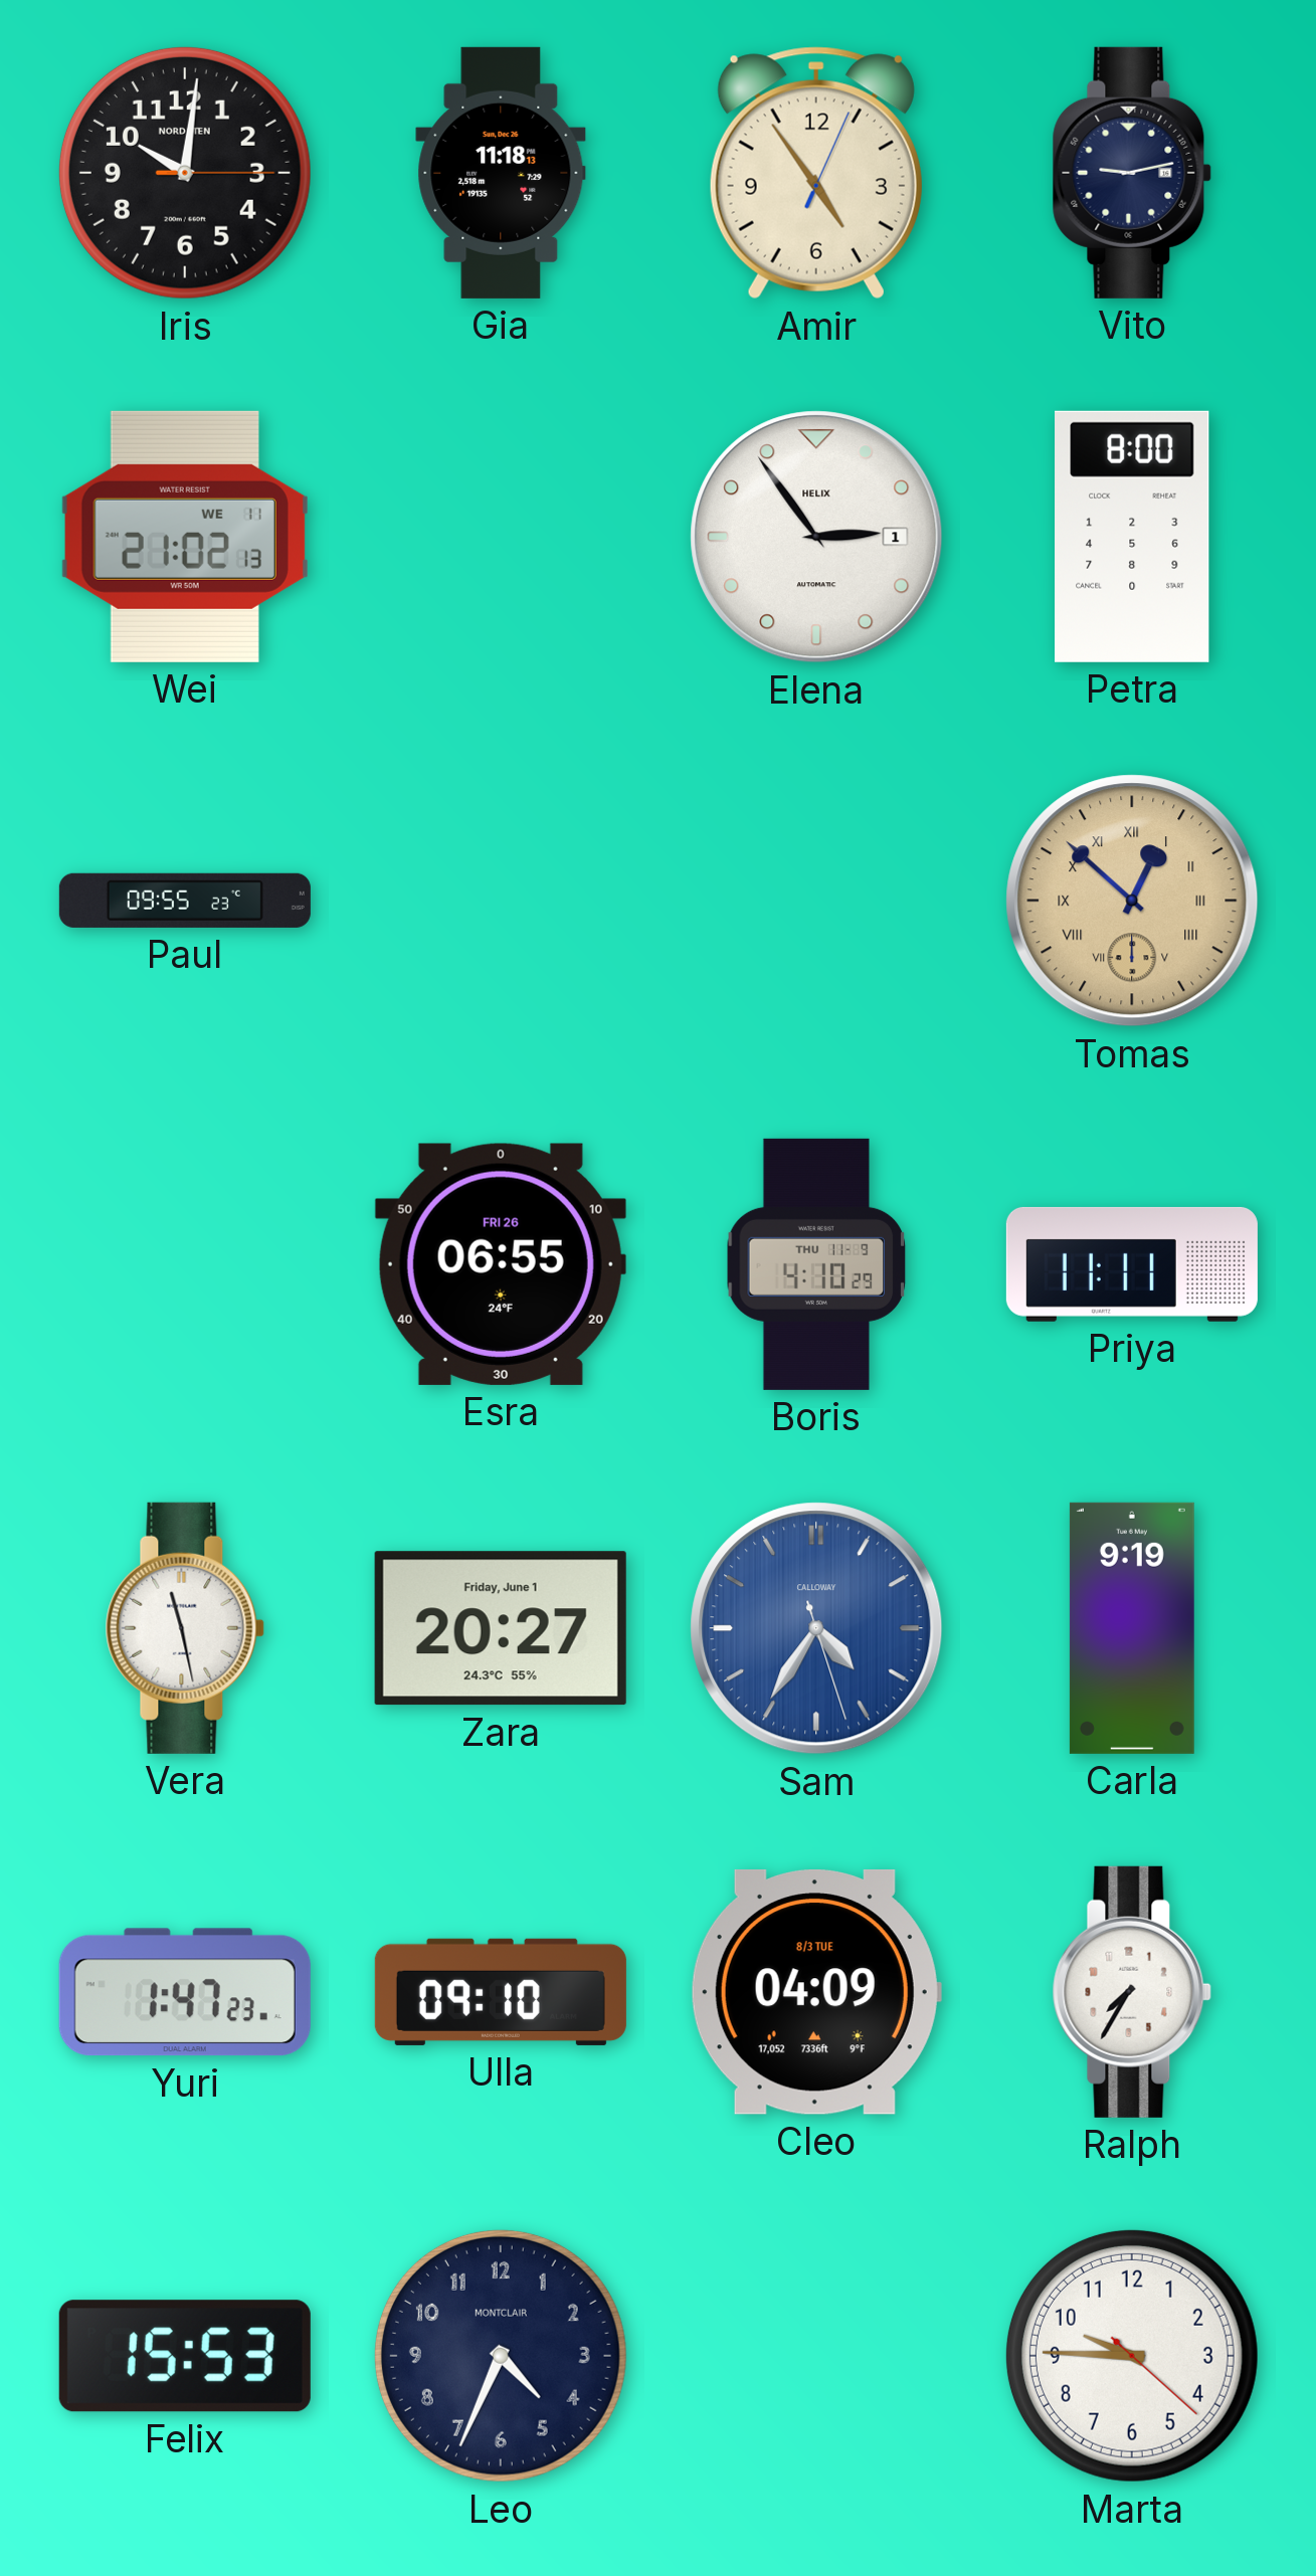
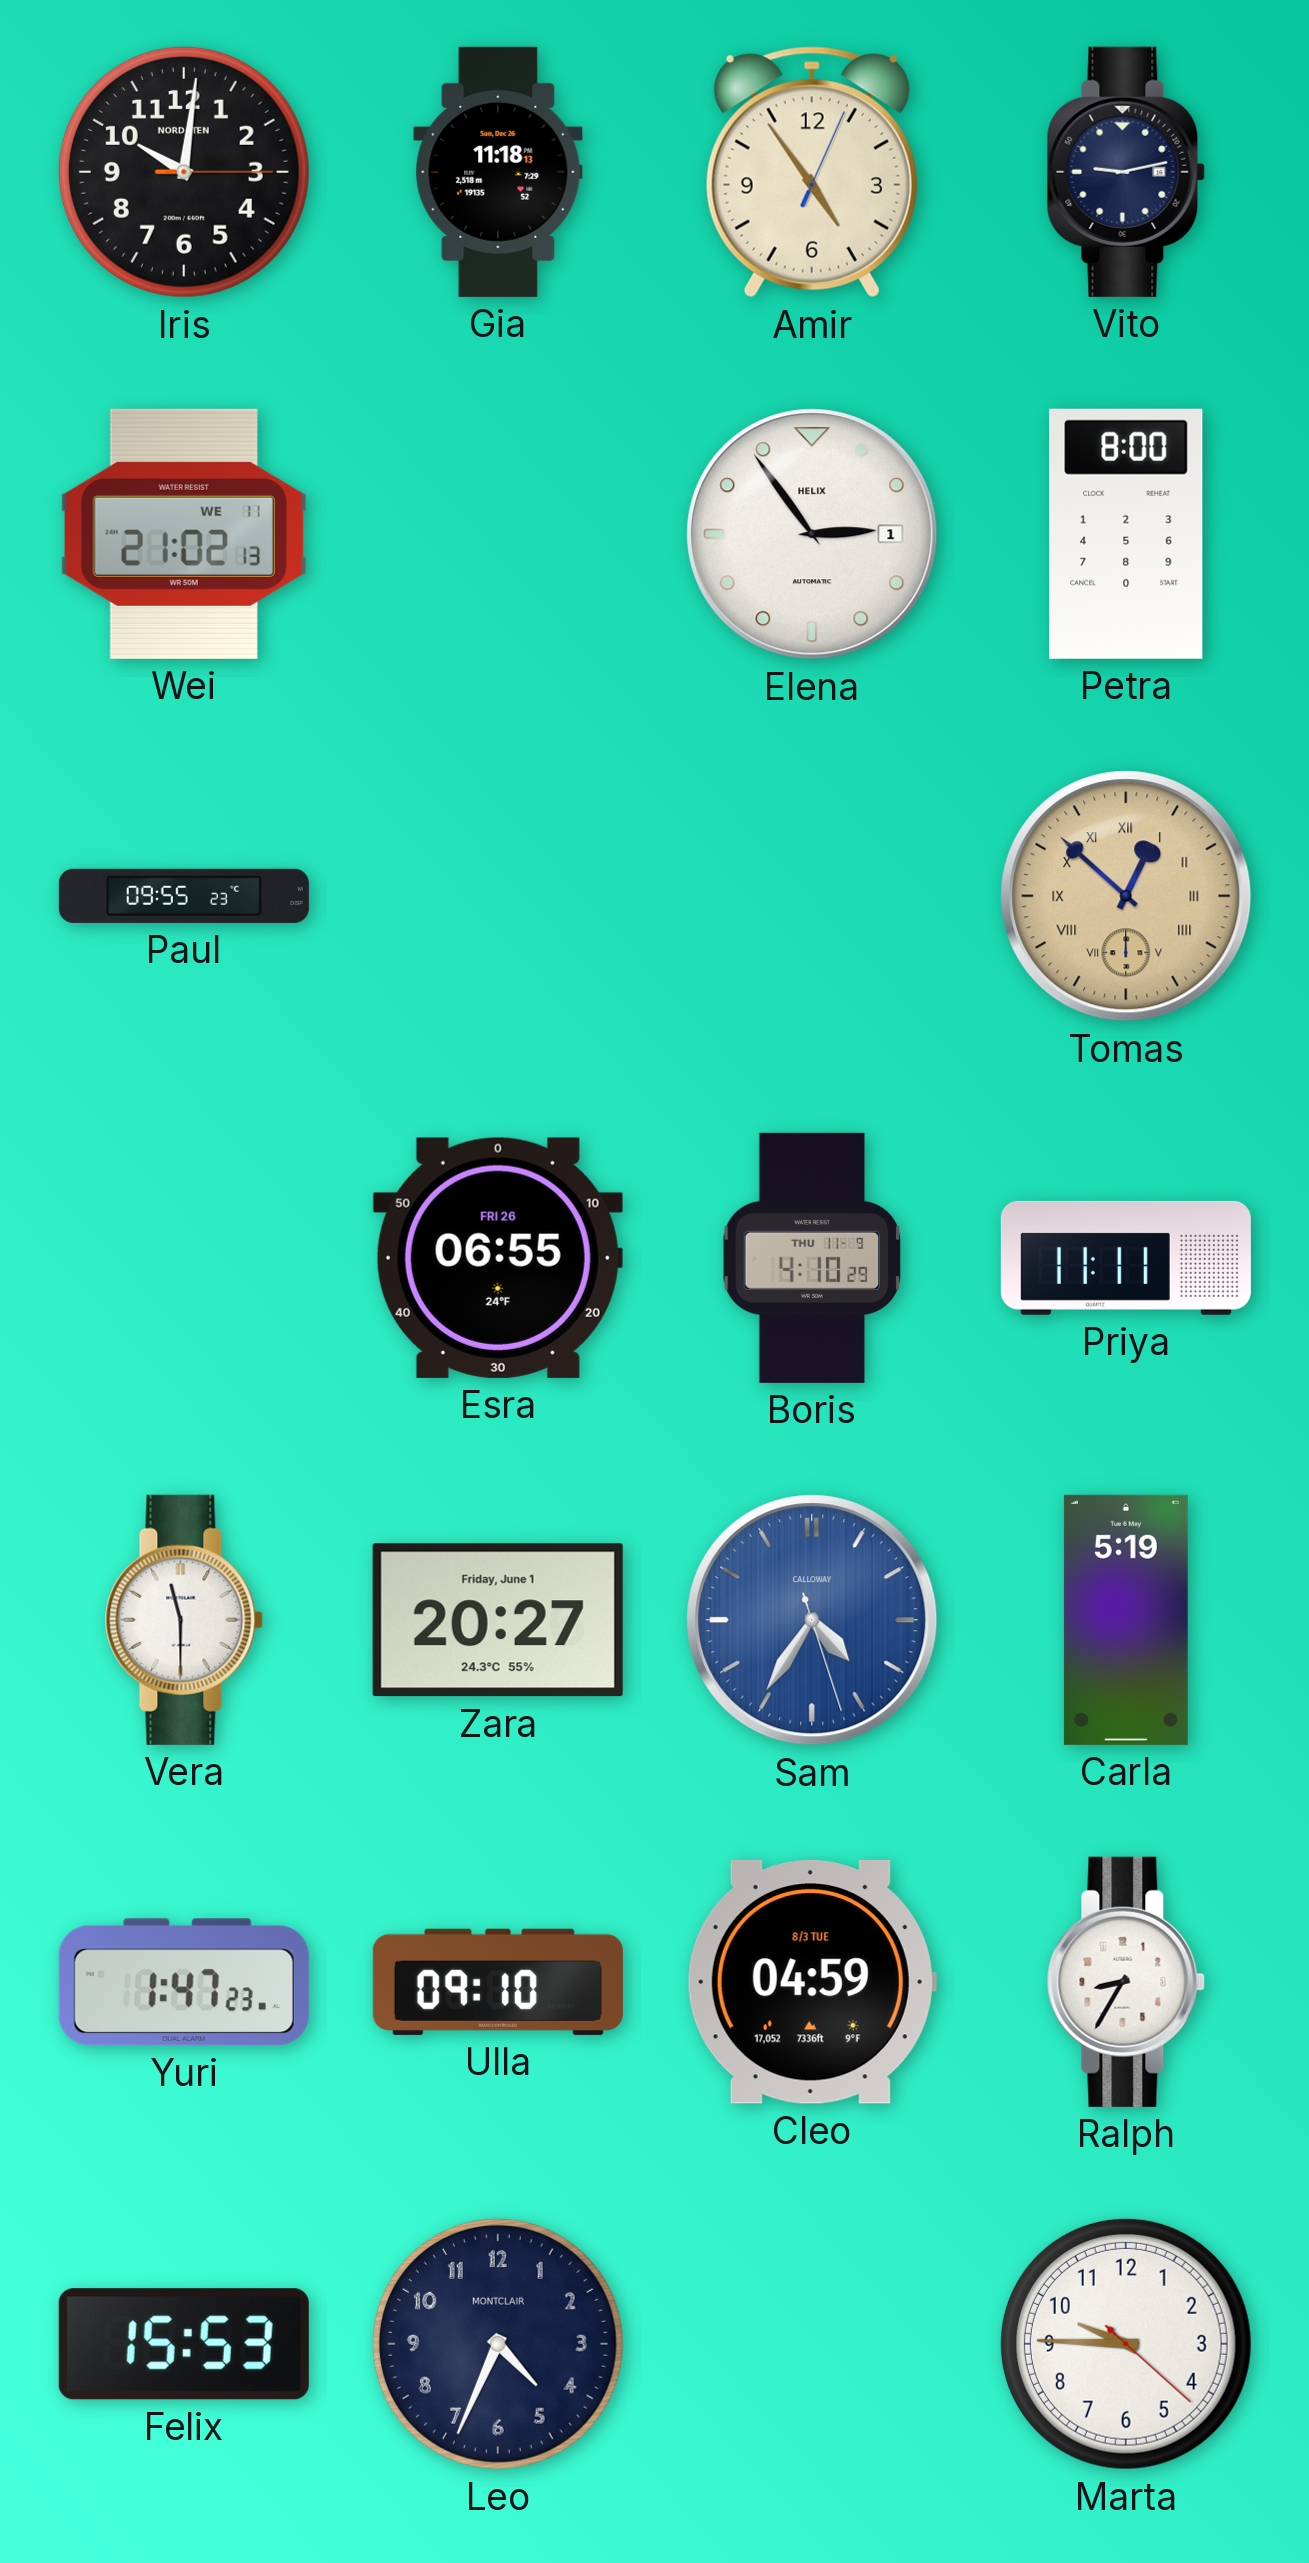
Vera: 11:28 -> 11:30
Carla: 9:19 -> 5:19
Cleo: 04:09 -> 04:59
Ralph: 7:35 -> 8:35
